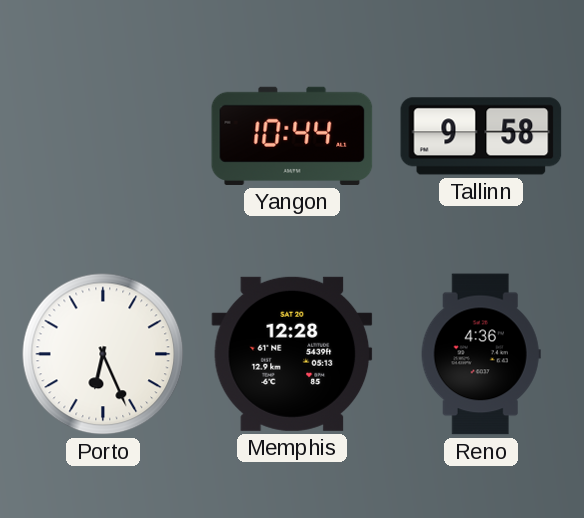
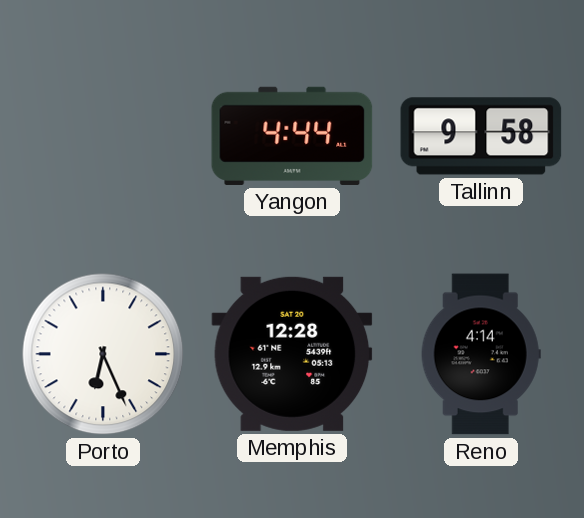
Yangon: 10:44 -> 4:44
Reno: 4:36 -> 4:14
